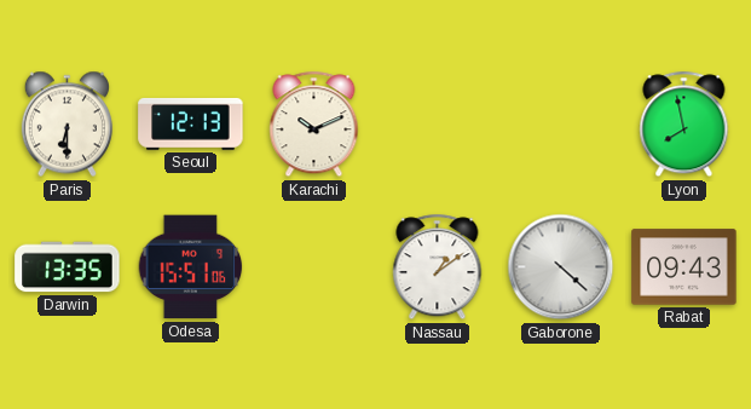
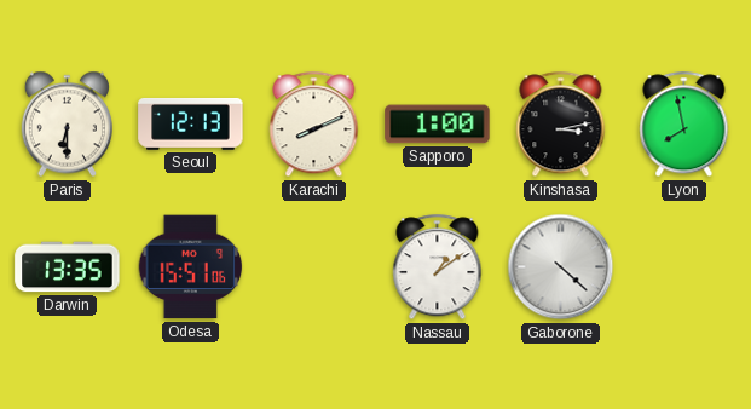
Karachi: 10:11 -> 8:11
Sapporo: none -> 1:00
Kinshasa: none -> 3:13
Rabat: 09:43 -> none
